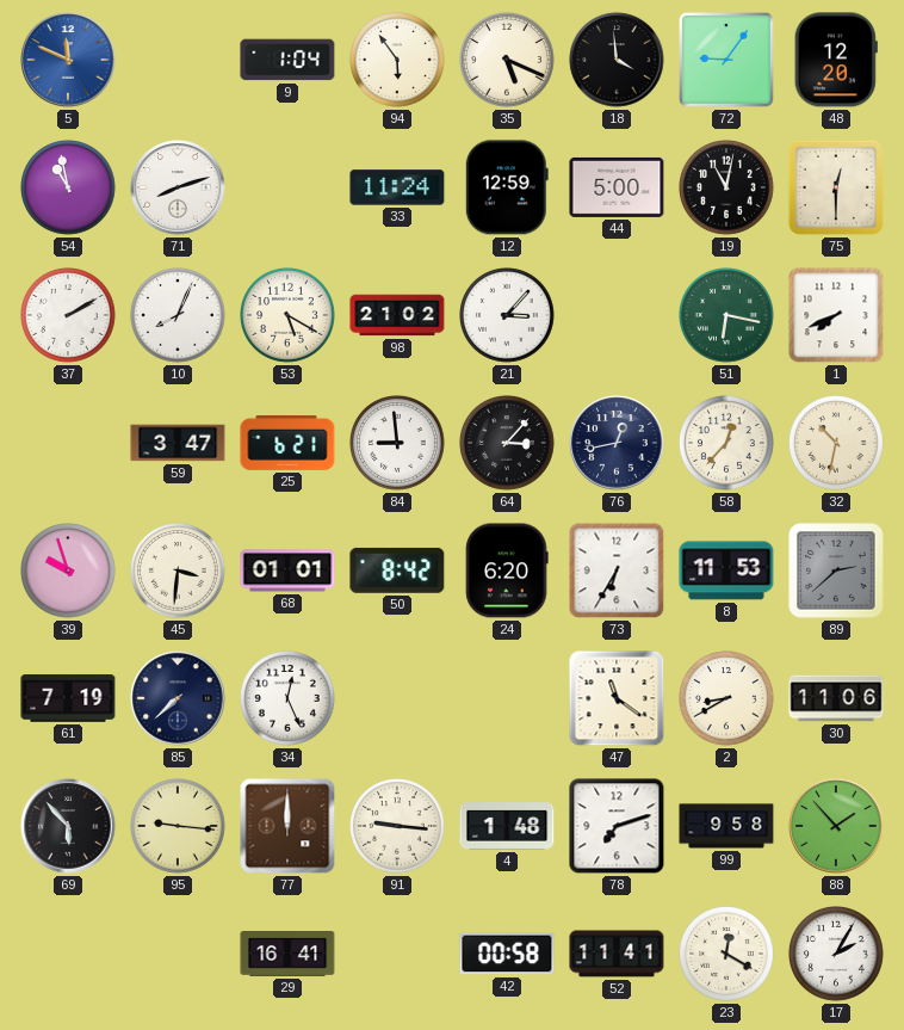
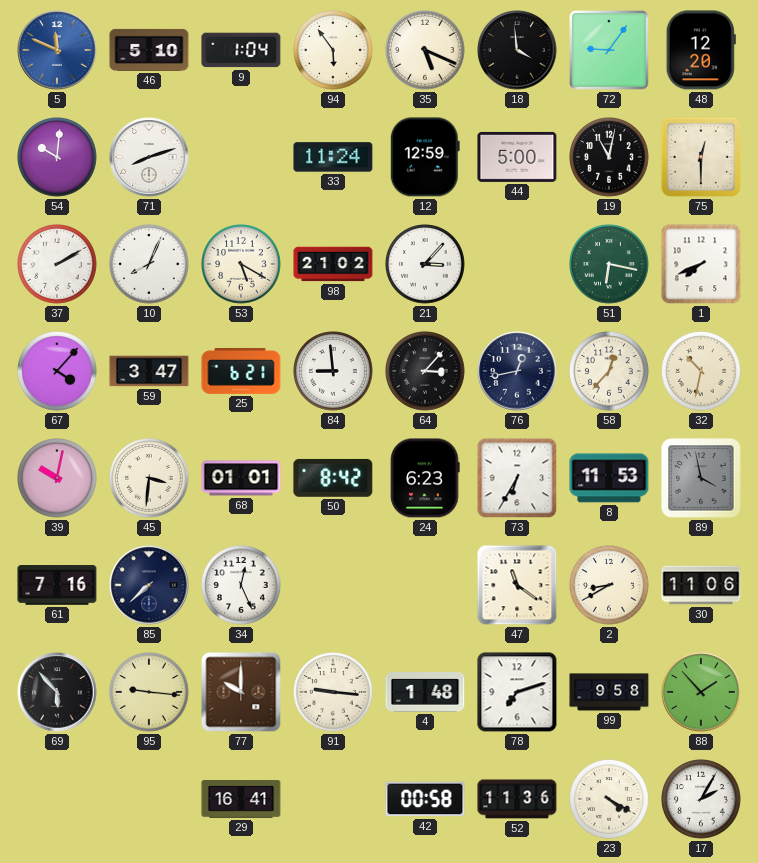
46: none -> 5:10
54: 10:58 -> 10:01
67: none -> 4:07
39: 9:57 -> 10:02
24: 6:20 -> 6:23
89: 2:38 -> 3:58
61: 7:19 -> 7:16
77: 12:00 -> 10:00
52: 11:41 -> 11:36
23: 12:20 -> 4:20
